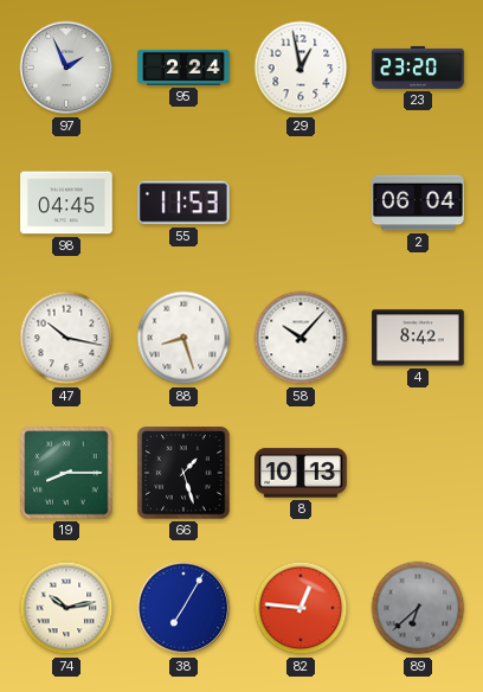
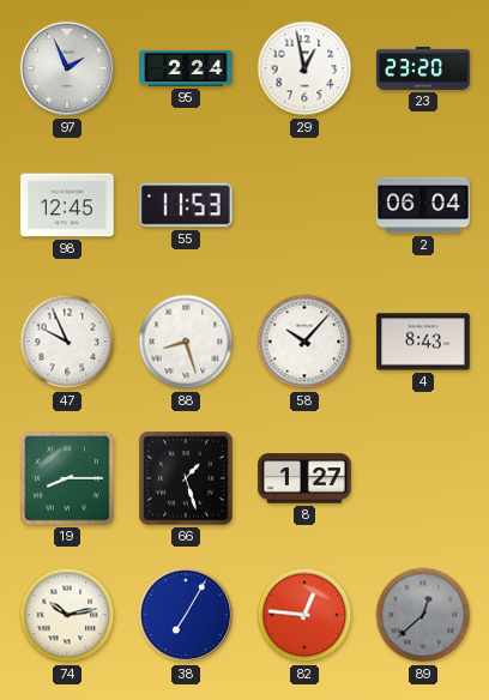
98: 04:45 -> 12:45
47: 10:17 -> 9:56
4: 8:42 -> 8:43
8: 10:13 -> 1:27
89: 6:38 -> 12:38
